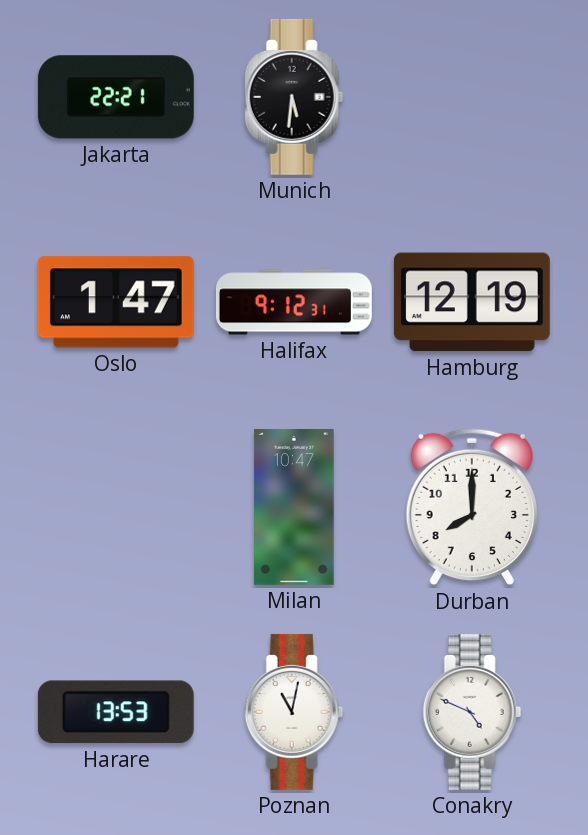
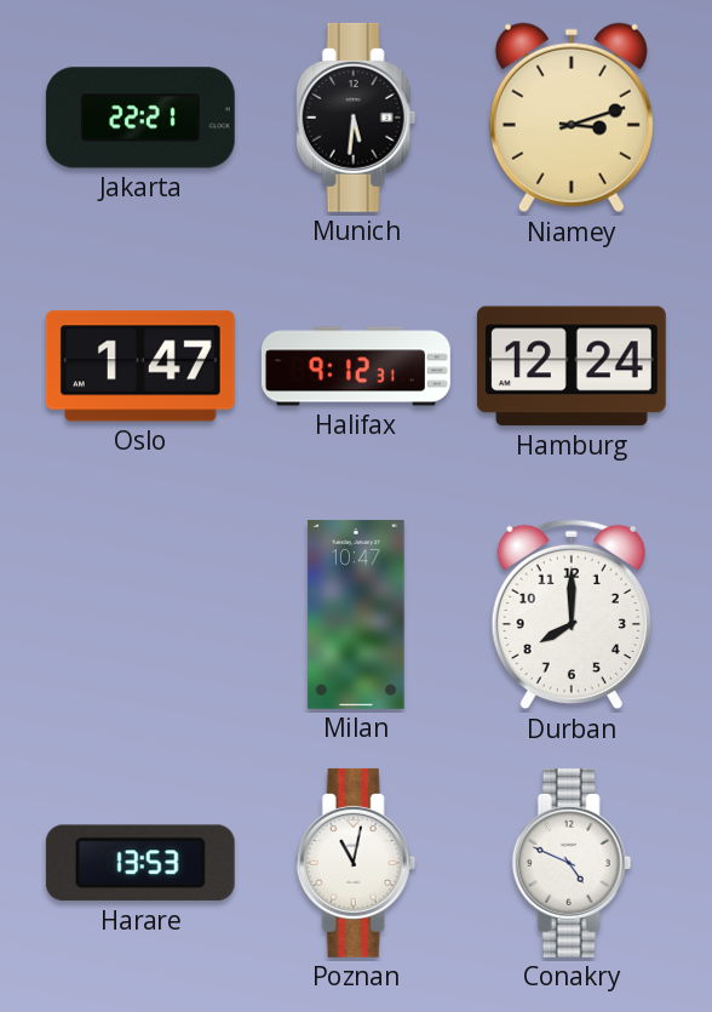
Niamey: none -> 3:12
Hamburg: 12:19 -> 12:24
